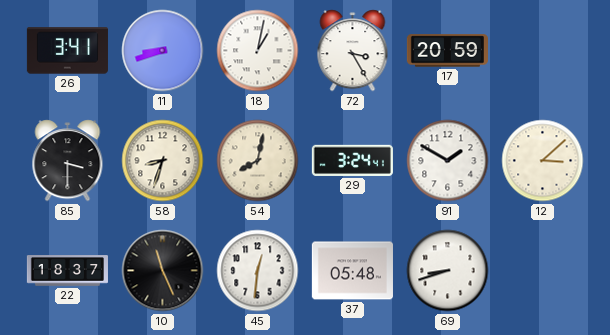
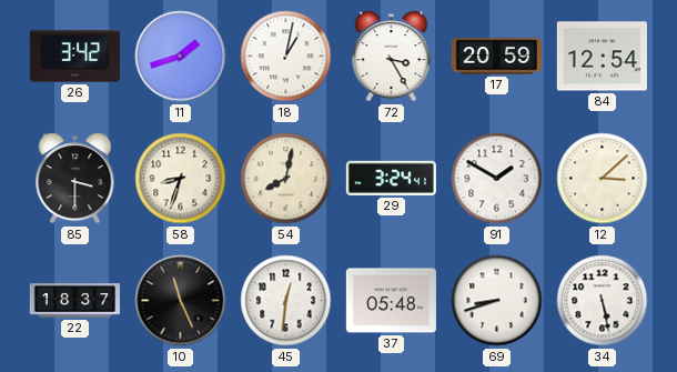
26: 3:41 -> 3:42
11: 8:42 -> 1:42
84: none -> 12:54
34: none -> 5:28
